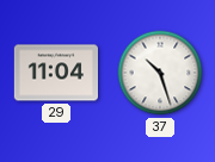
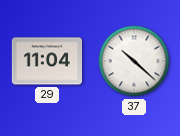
37: 10:27 -> 10:22
